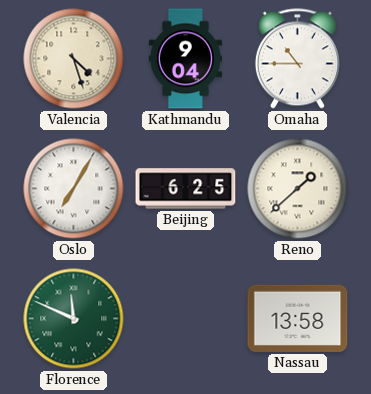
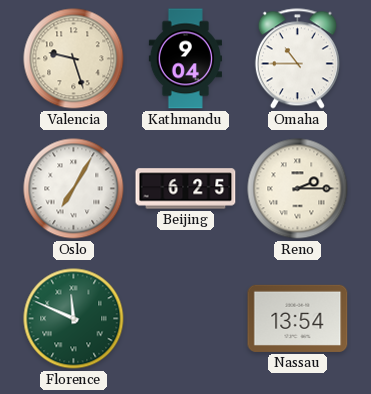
Valencia: 4:27 -> 9:27
Reno: 1:38 -> 2:15
Nassau: 13:58 -> 13:54
